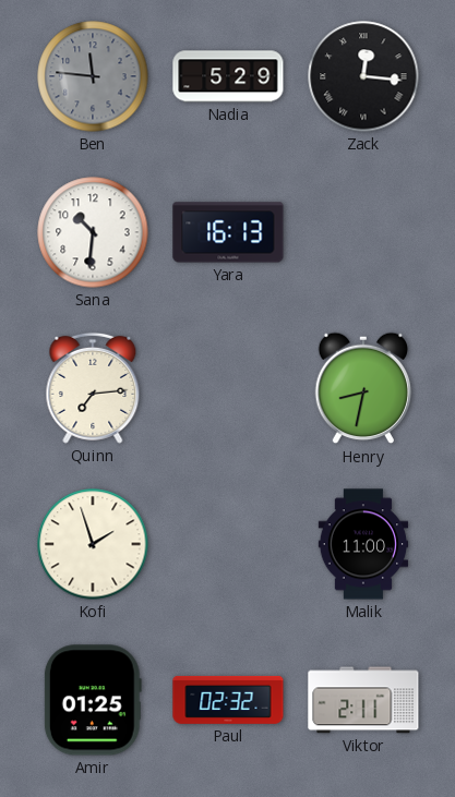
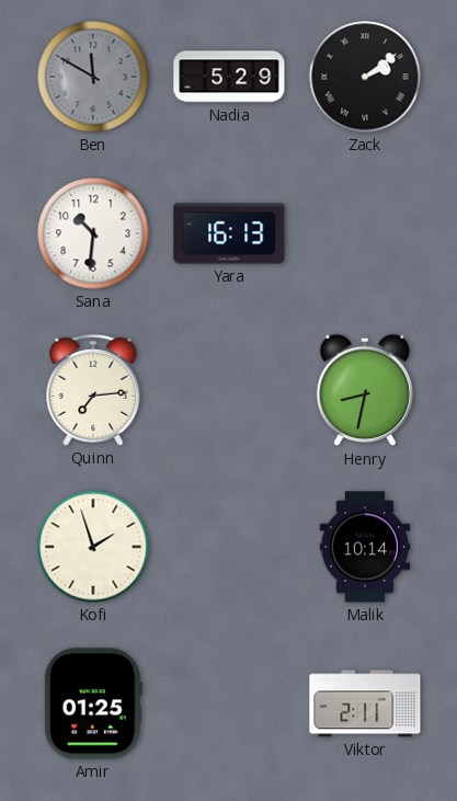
Ben: 11:46 -> 11:50
Zack: 12:16 -> 2:09
Malik: 11:00 -> 10:14
Paul: 02:32 -> none
